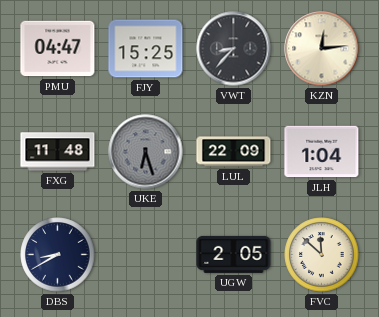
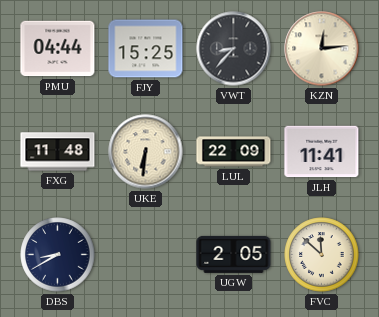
PMU: 04:47 -> 04:44
UKE: 6:27 -> 6:31
UKE dial: grey -> cream
JLH: 1:04 -> 11:41
